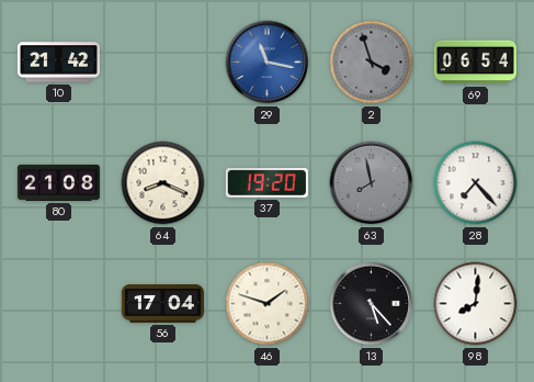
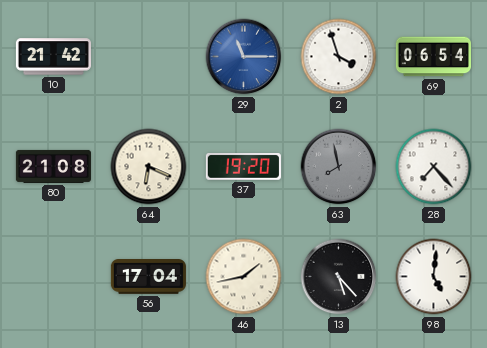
29: 11:17 -> 11:15
2 dial: grey -> white
64: 8:19 -> 6:19
46: 1:48 -> 1:43
98: 8:01 -> 5:01
